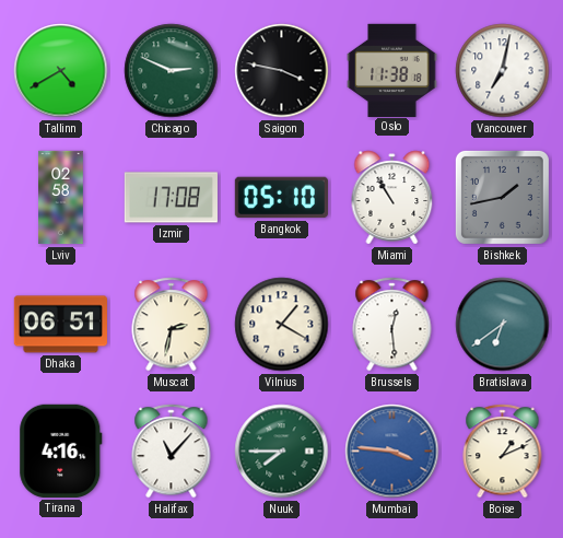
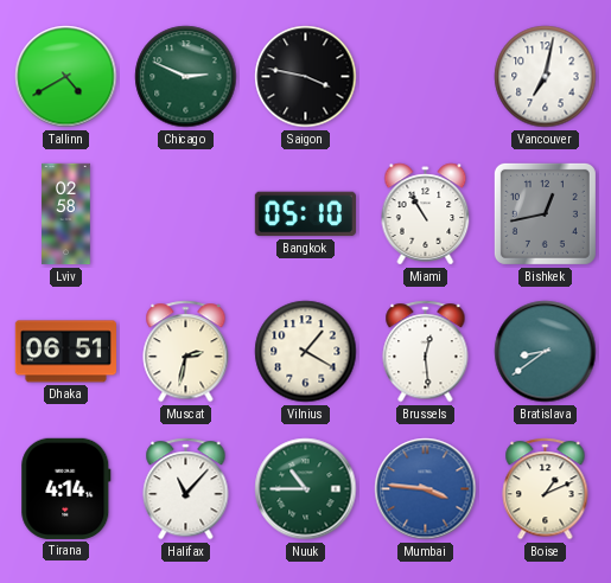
Oslo: 11:38 -> none
Izmir: 17:08 -> none
Bishkek: 1:43 -> 12:43
Bratislava: 6:39 -> 8:39
Tirana: 4:16 -> 4:14
Nuuk: 7:45 -> 10:45
